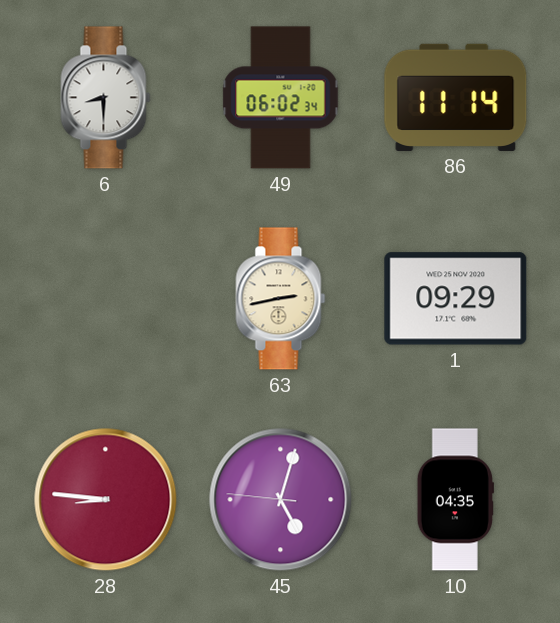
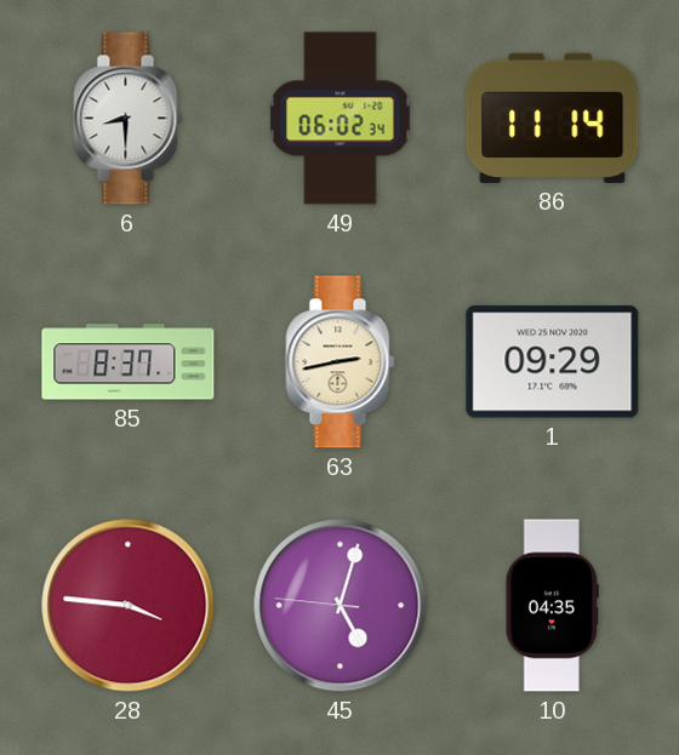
85: none -> 8:37
28: 8:46 -> 3:46
